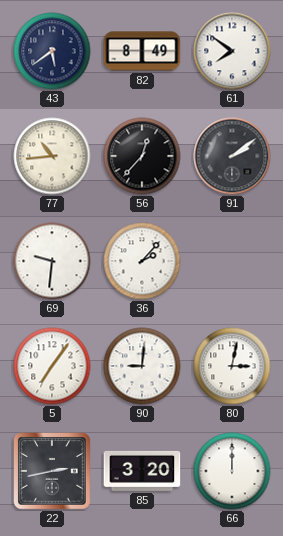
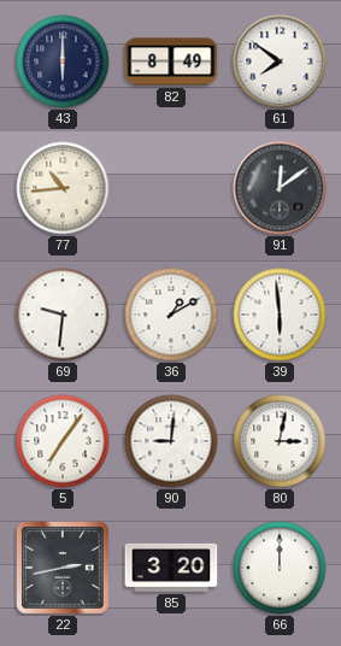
43: 5:39 -> 6:00
56: 12:37 -> none
91: 2:09 -> 12:09
36: 2:07 -> 1:10
39: none -> 5:59
